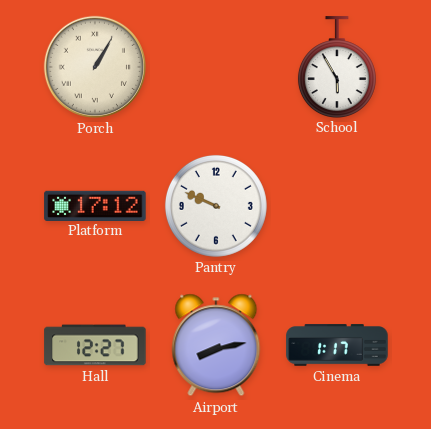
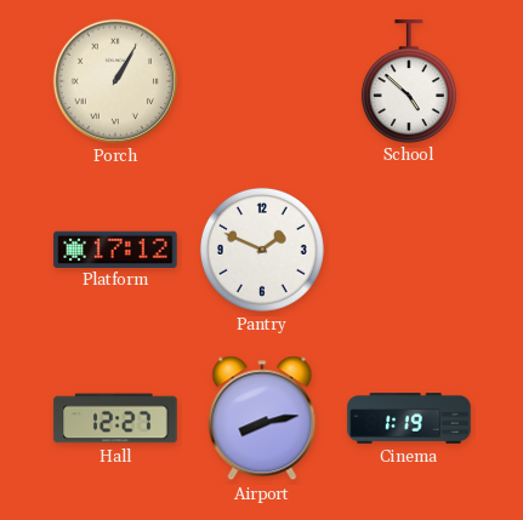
School: 5:55 -> 4:52
Pantry: 9:49 -> 1:49
Cinema: 1:17 -> 1:19
